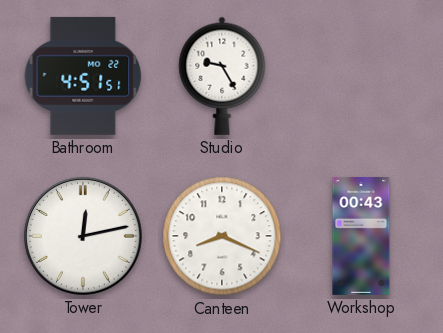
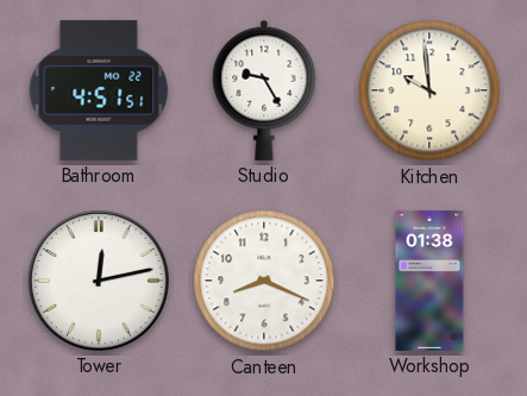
Kitchen: none -> 9:59
Workshop: 00:43 -> 01:38
